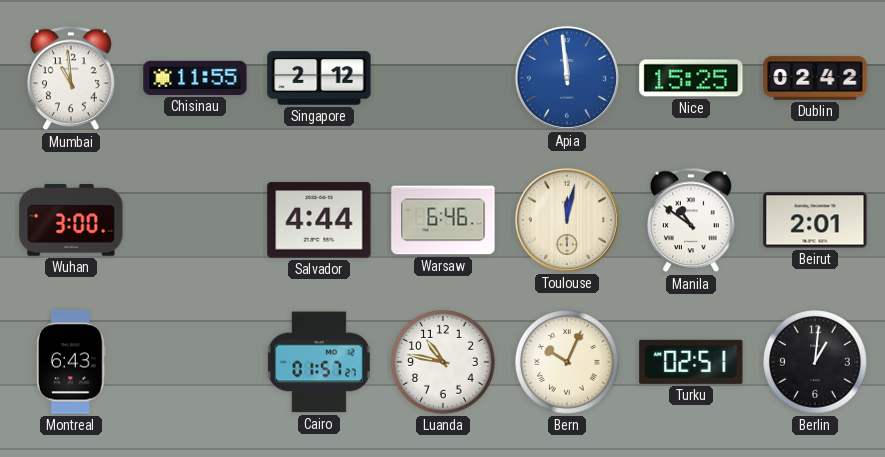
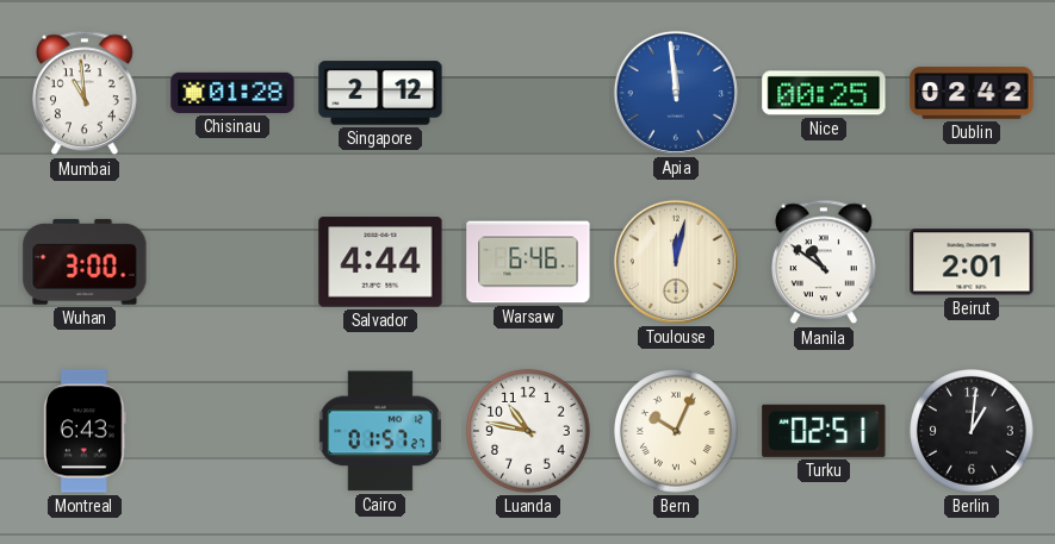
Chisinau: 11:55 -> 01:28
Nice: 15:25 -> 00:25
